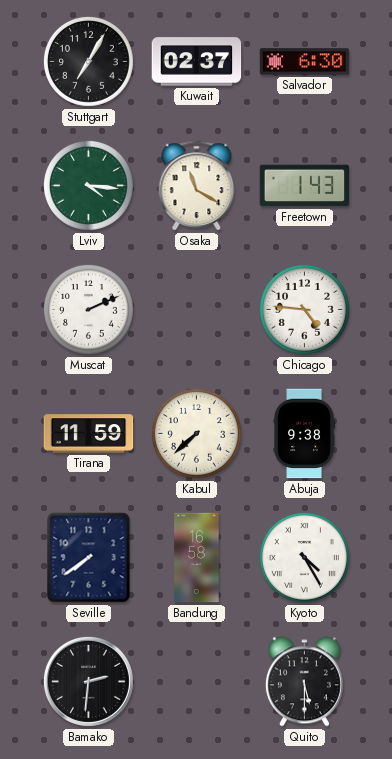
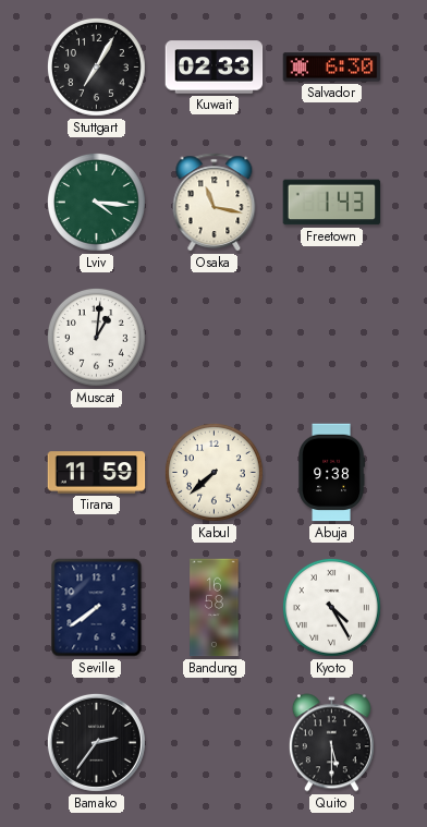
Kuwait: 02:37 -> 02:33
Osaka: 11:20 -> 11:17
Muscat: 2:11 -> 1:01
Chicago: 4:46 -> none
Bamako: 2:31 -> 2:36
